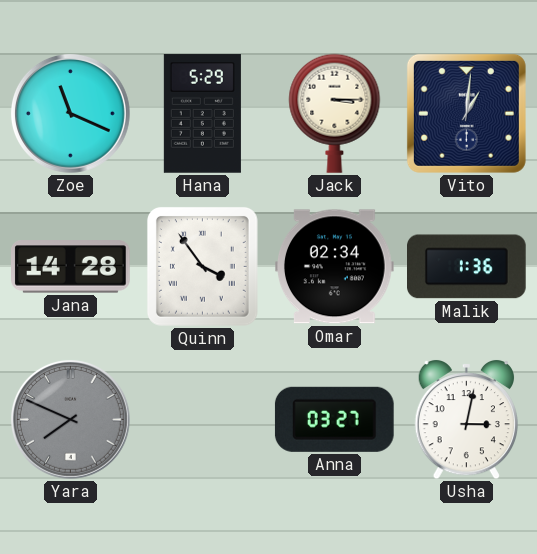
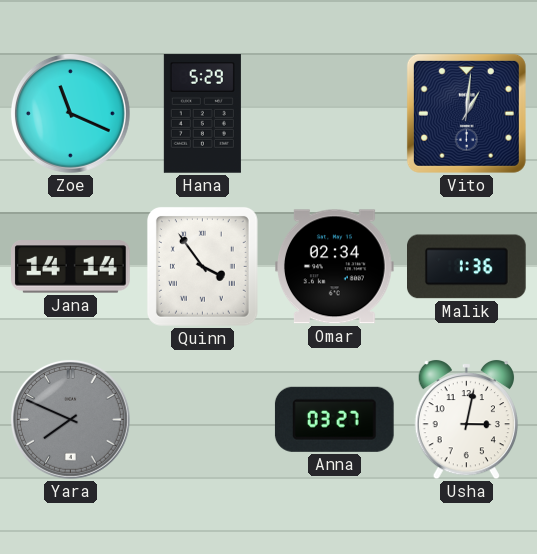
Jack: 3:15 -> none
Jana: 14:28 -> 14:14
